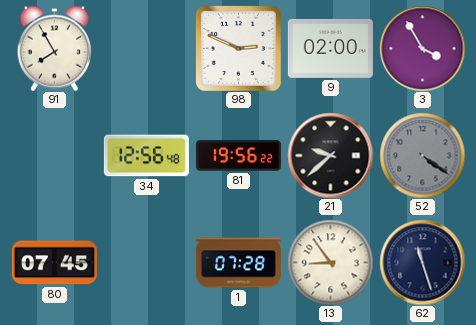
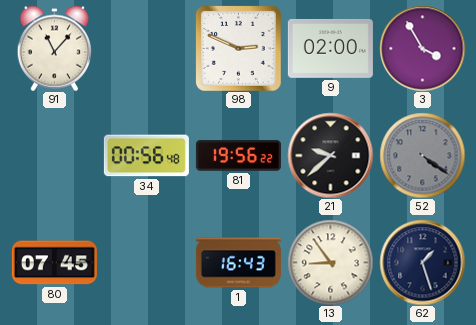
91: 7:55 -> 11:07
34: 12:56 -> 00:56
1: 07:28 -> 16:43
62: 11:27 -> 1:27
